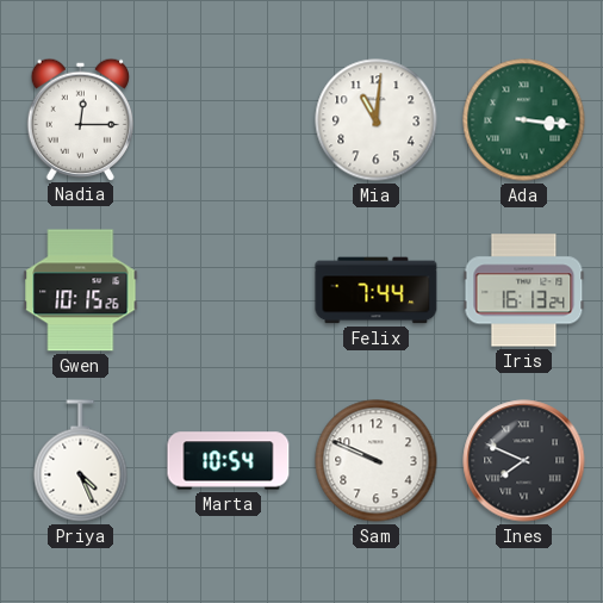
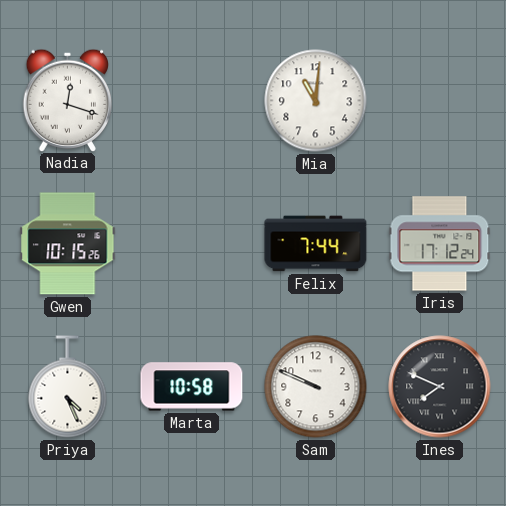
Nadia: 12:15 -> 12:18
Ada: 3:16 -> none
Iris: 16:13 -> 17:12
Marta: 10:54 -> 10:58
